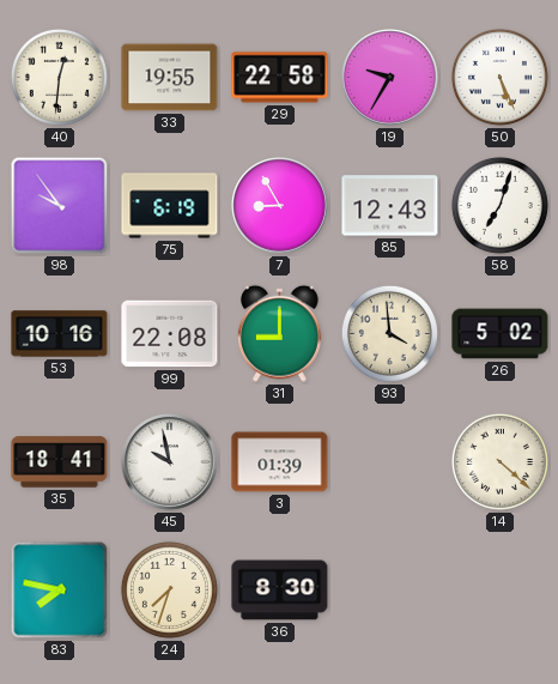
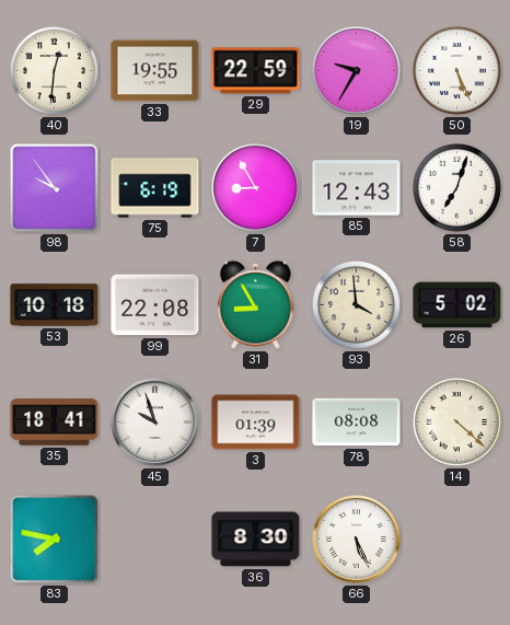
29: 22:58 -> 22:59
53: 10:16 -> 10:18
31: 9:00 -> 8:55
45: 9:58 -> 9:57
78: none -> 08:08
24: 7:33 -> none
66: none -> 5:26
